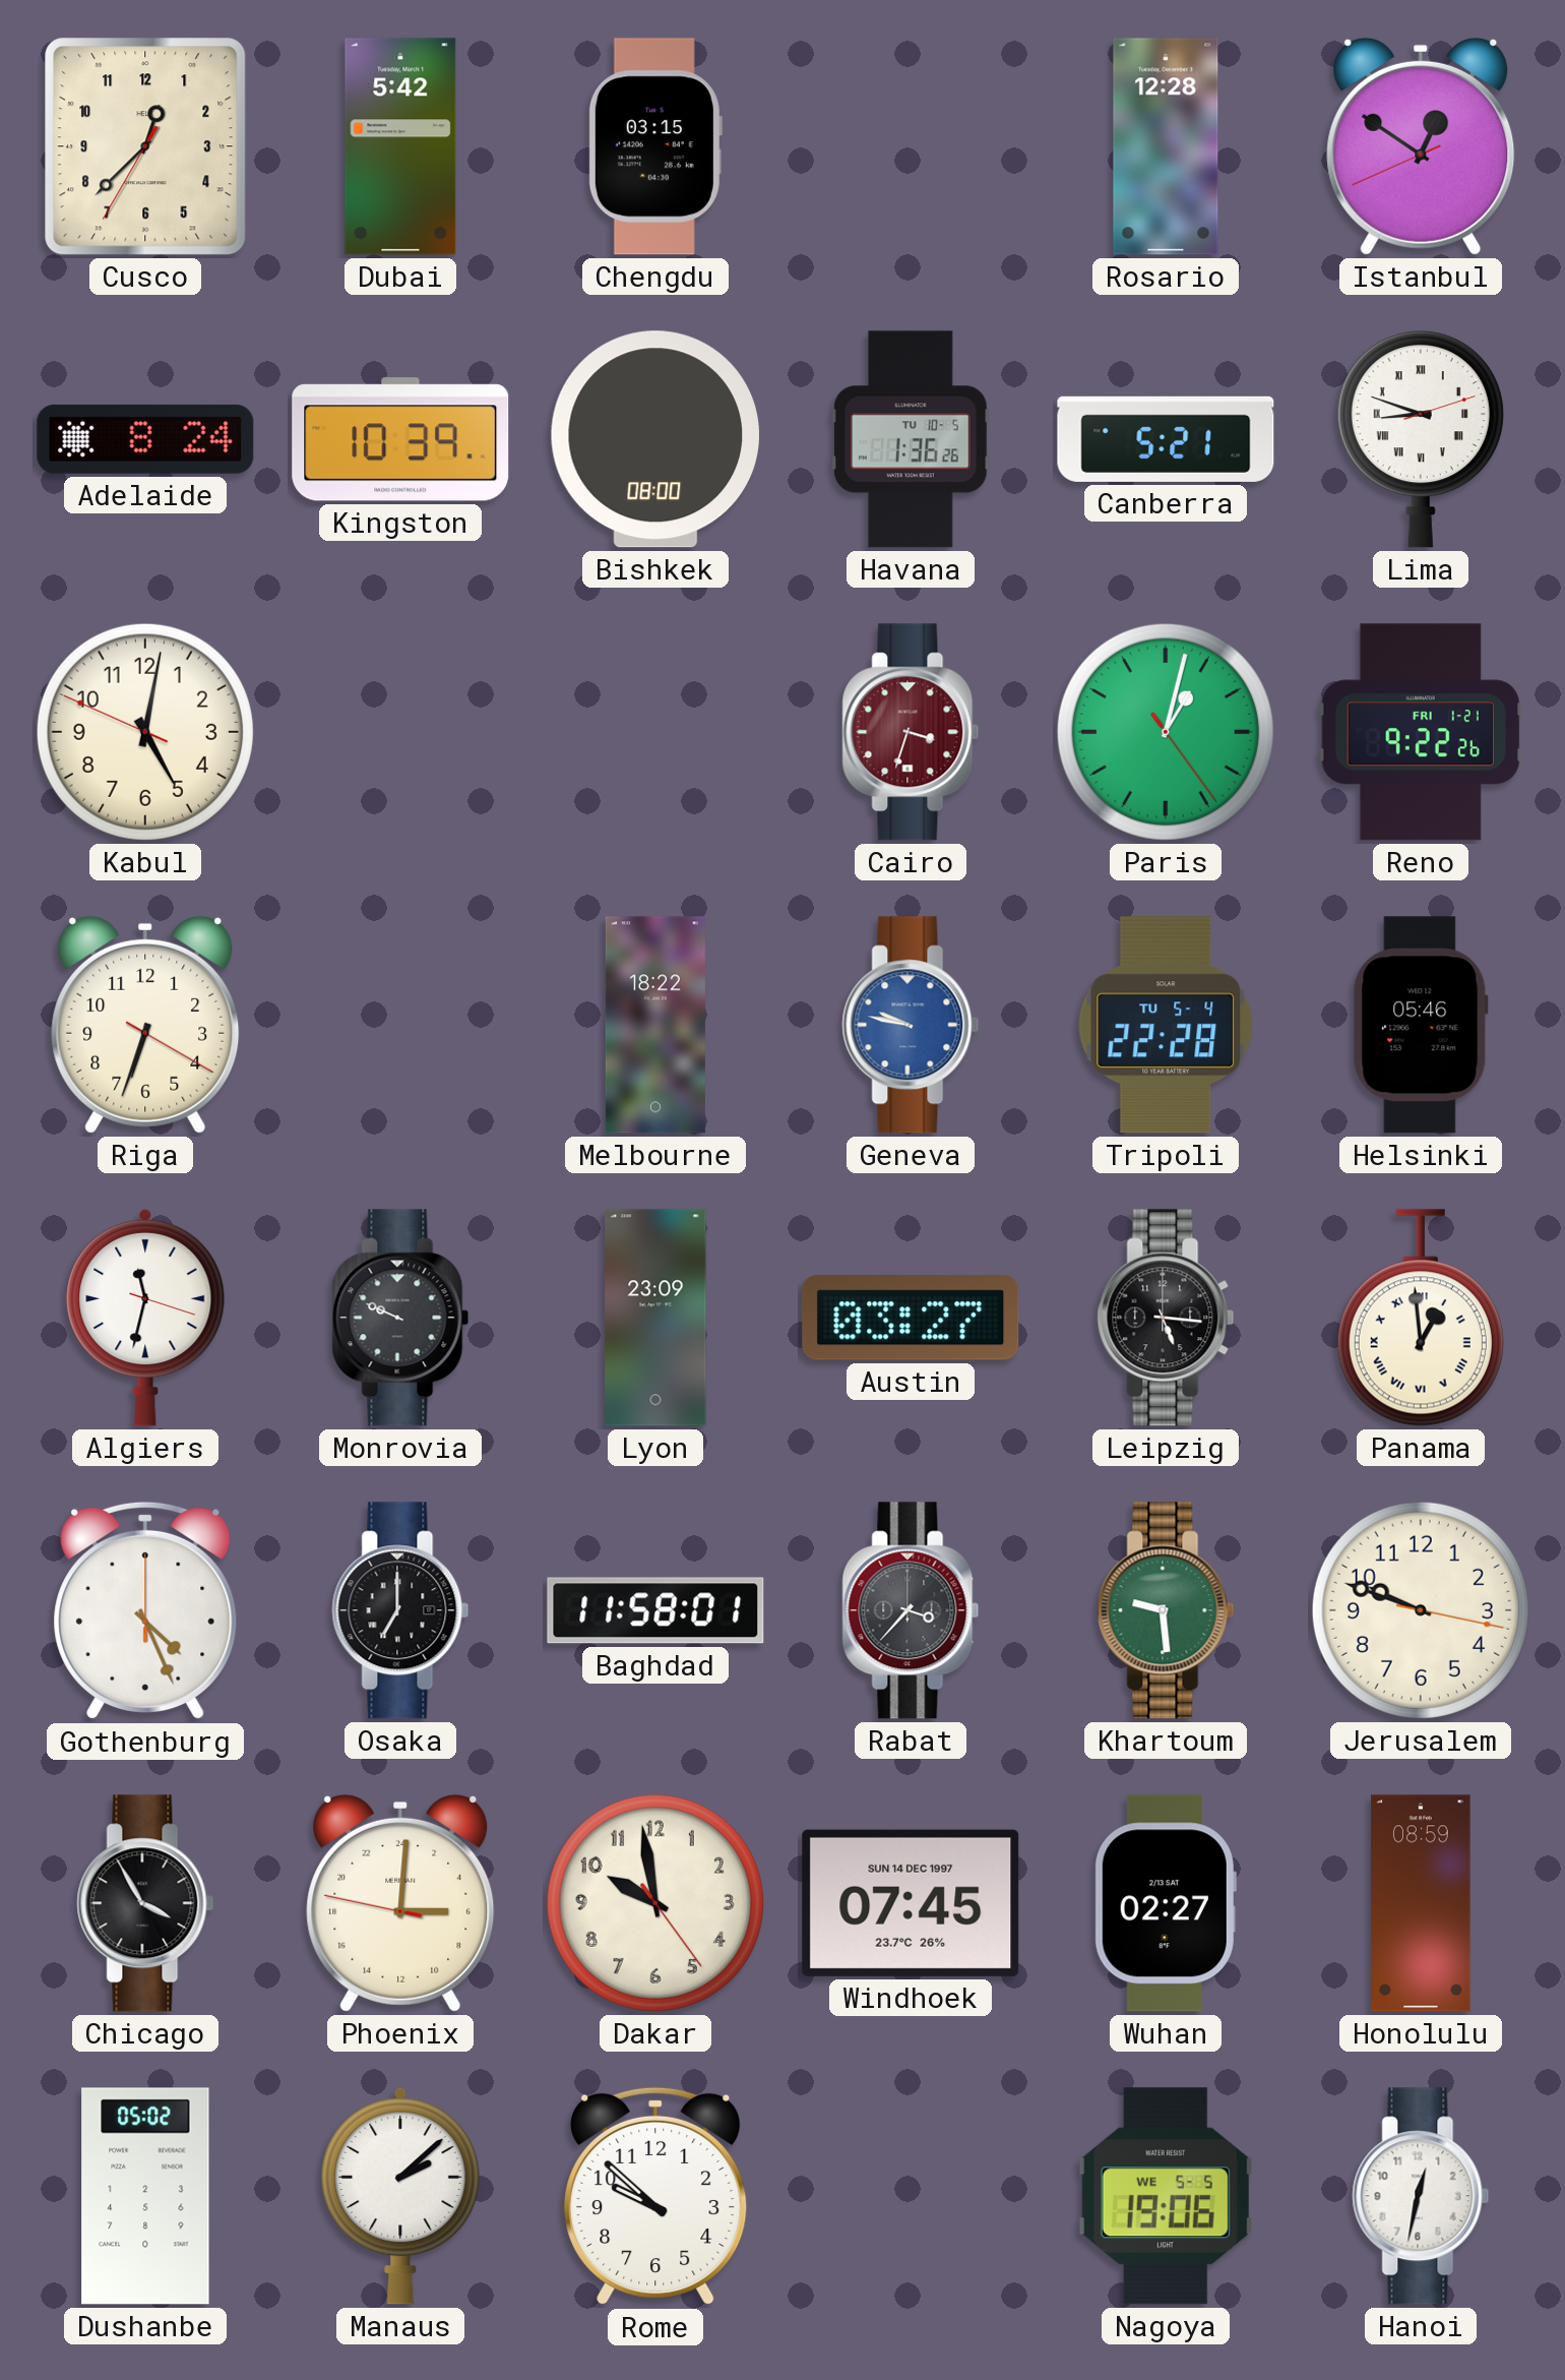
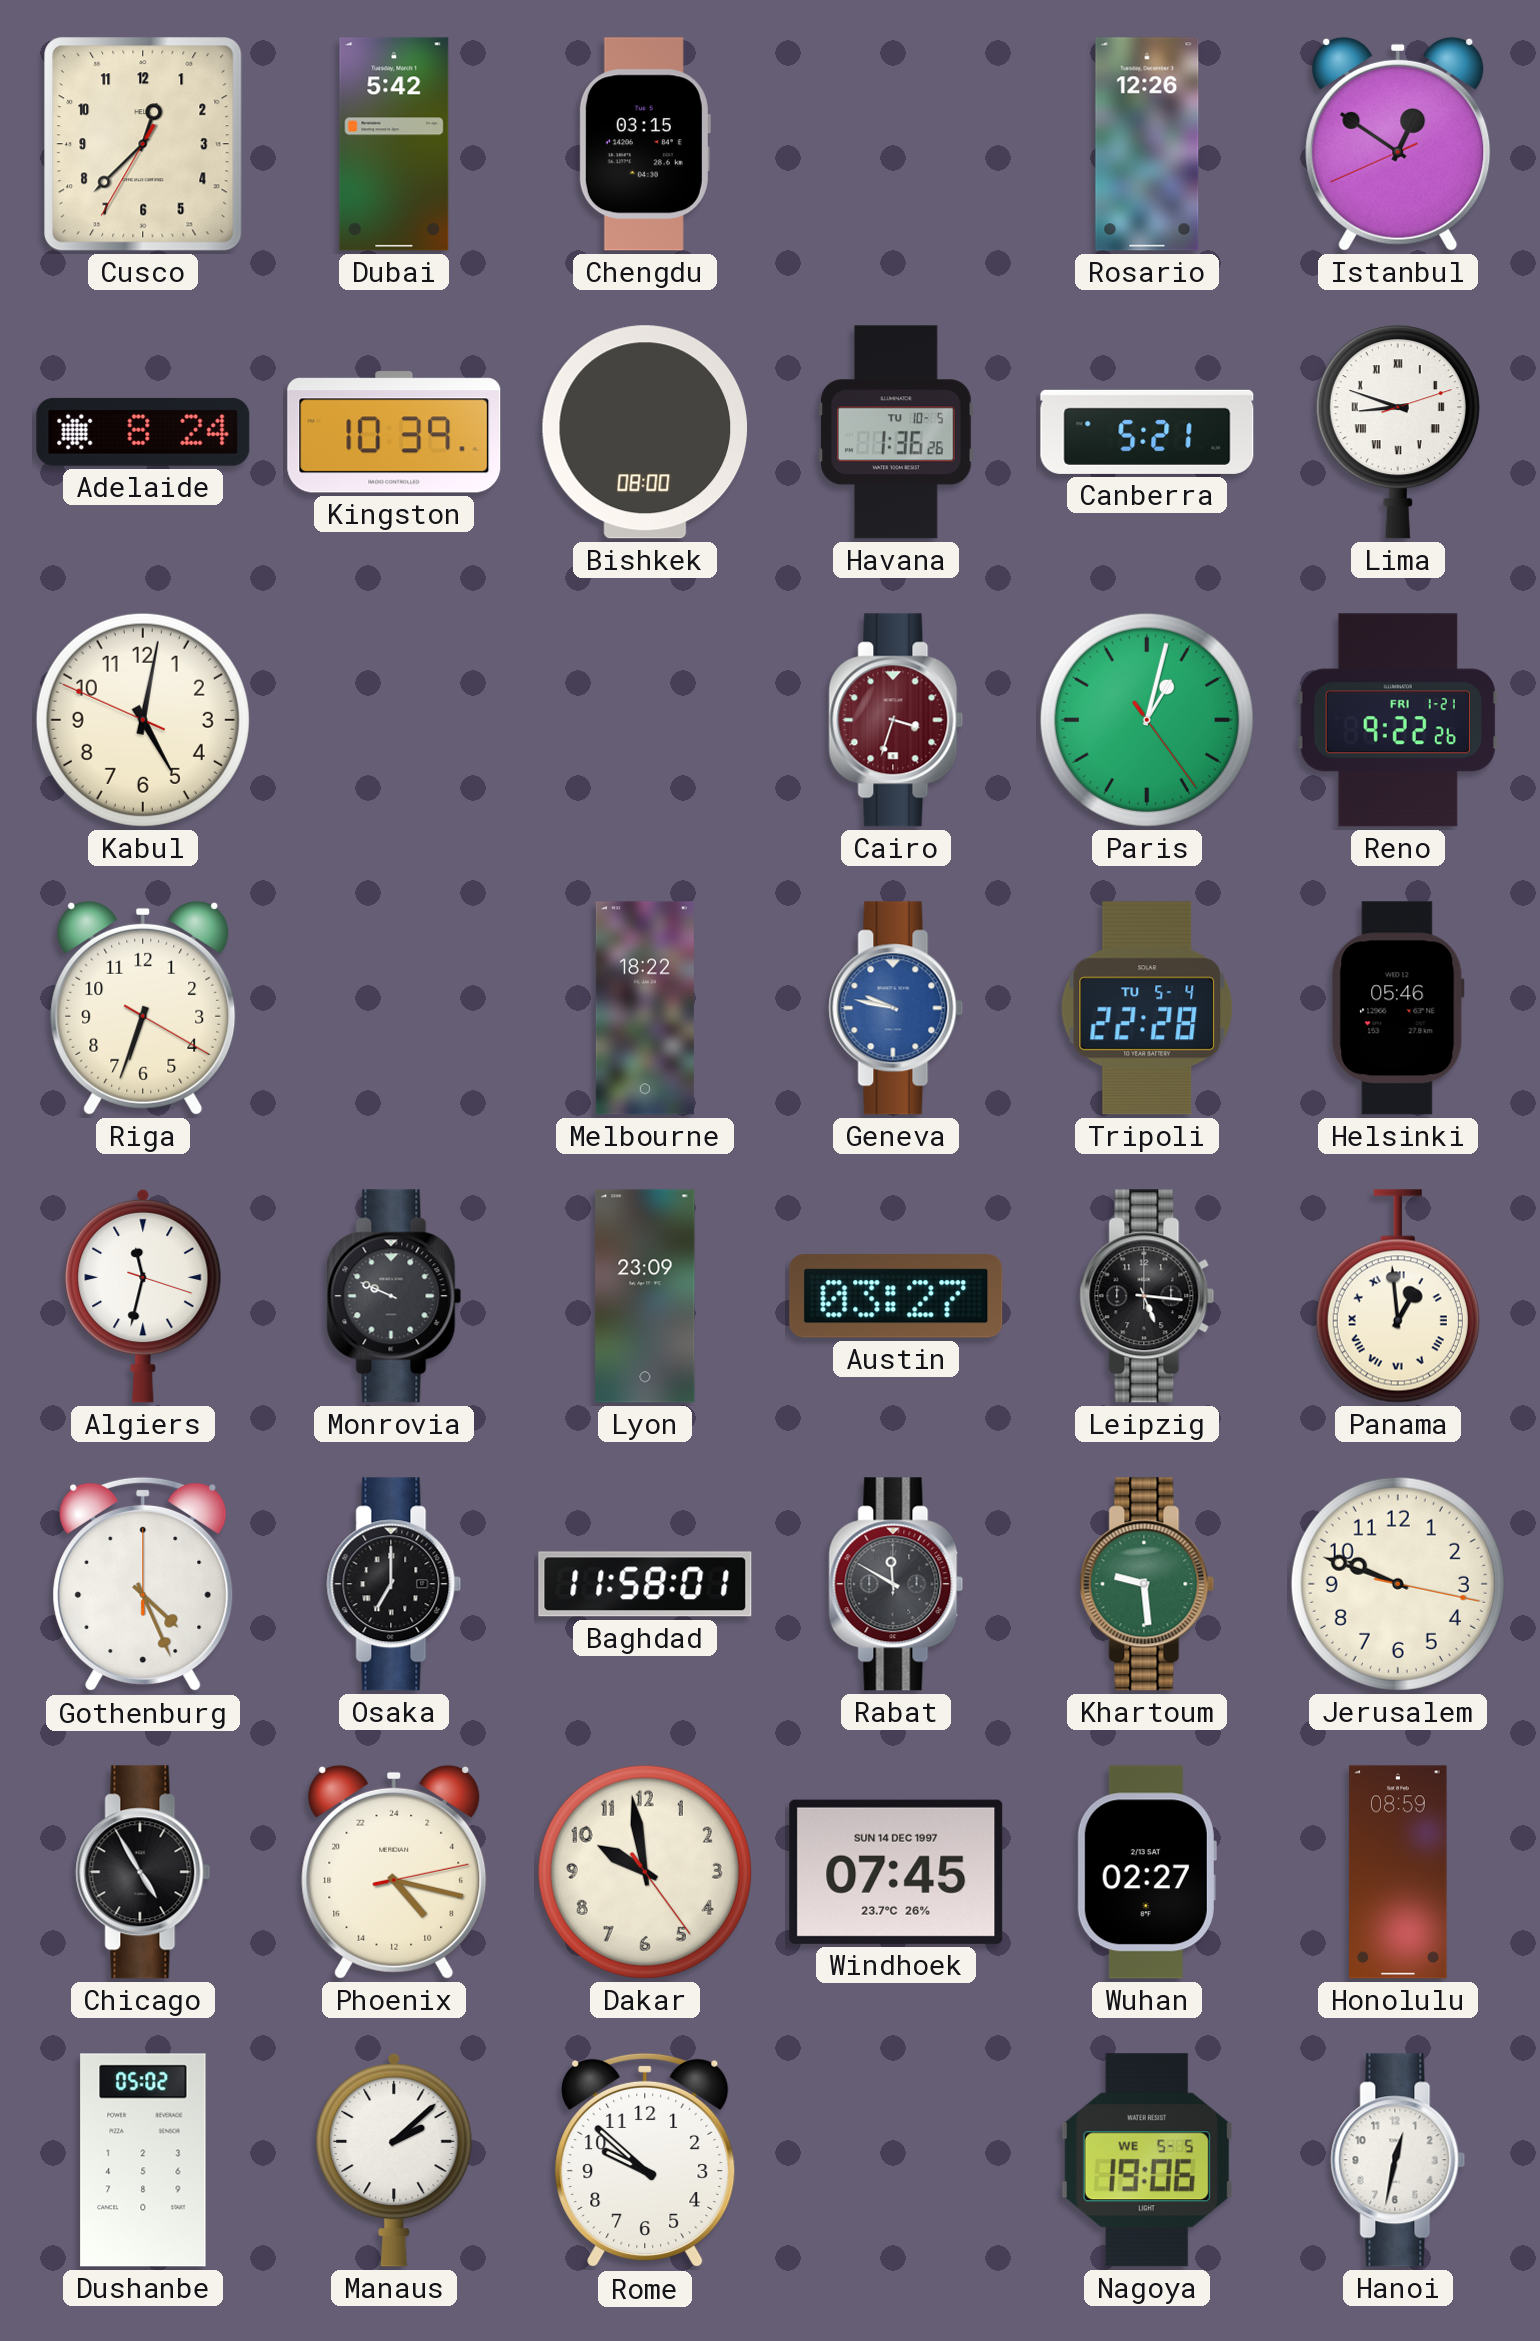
Rosario: 12:28 -> 12:26
Rabat: 3:37 -> 11:50
Chicago: 3:55 -> 4:55
Phoenix: 6:00 -> 9:17
